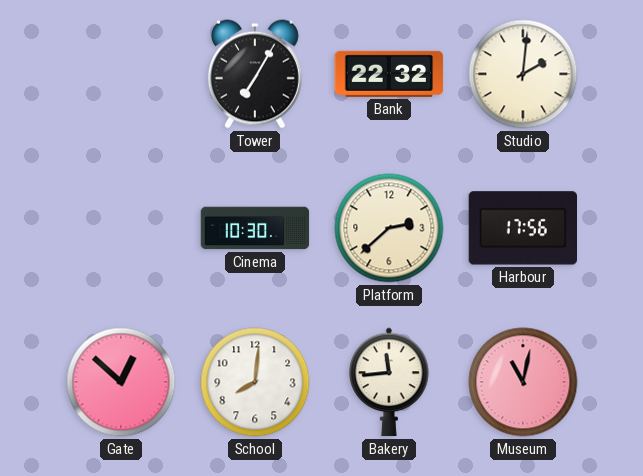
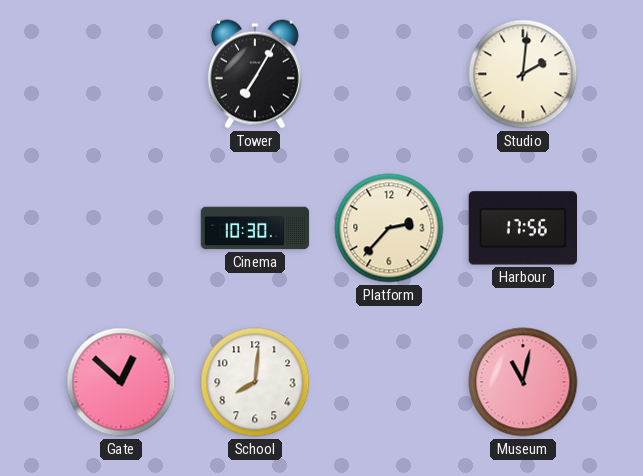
Bank: 22:32 -> none
Platform: 2:38 -> 2:37
Bakery: 11:44 -> none
